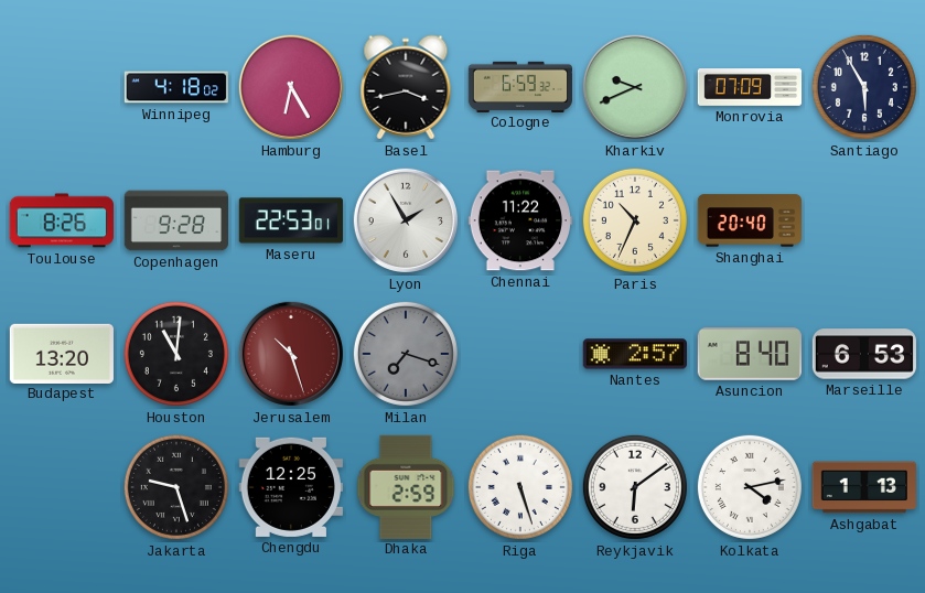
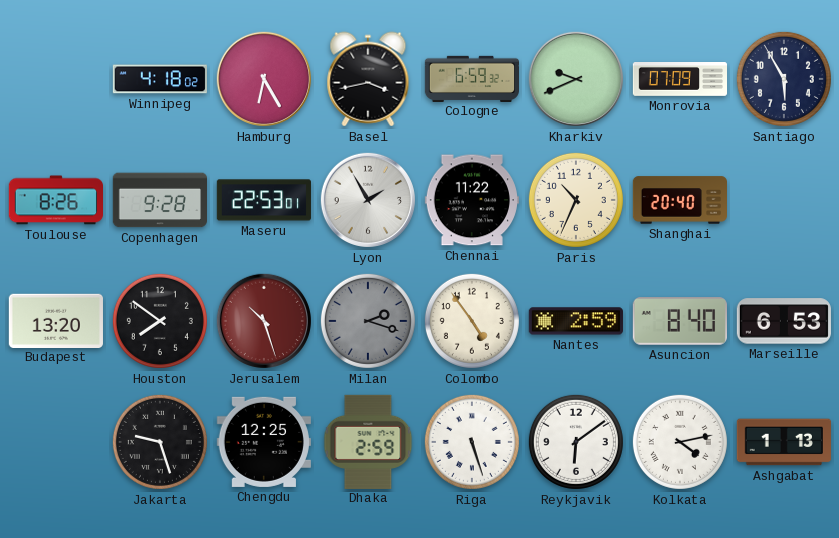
Houston: 11:01 -> 7:51
Milan: 7:18 -> 2:18
Colombo: none -> 4:54
Nantes: 2:57 -> 2:59
